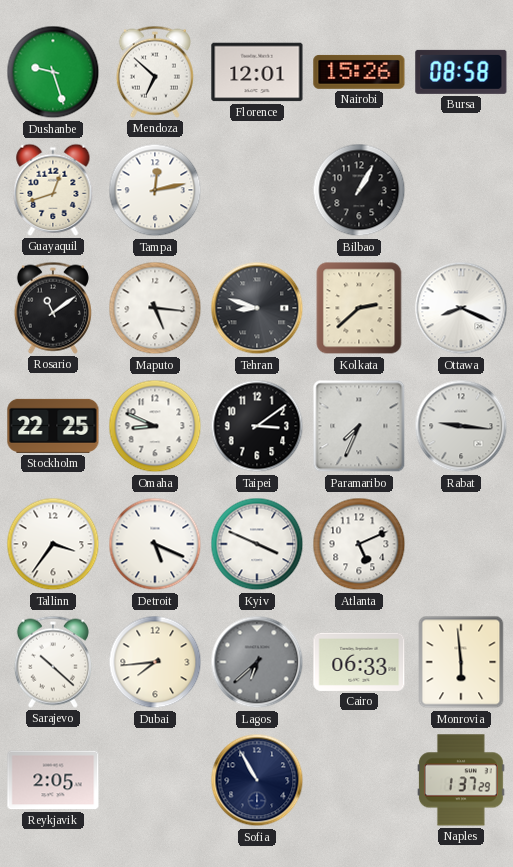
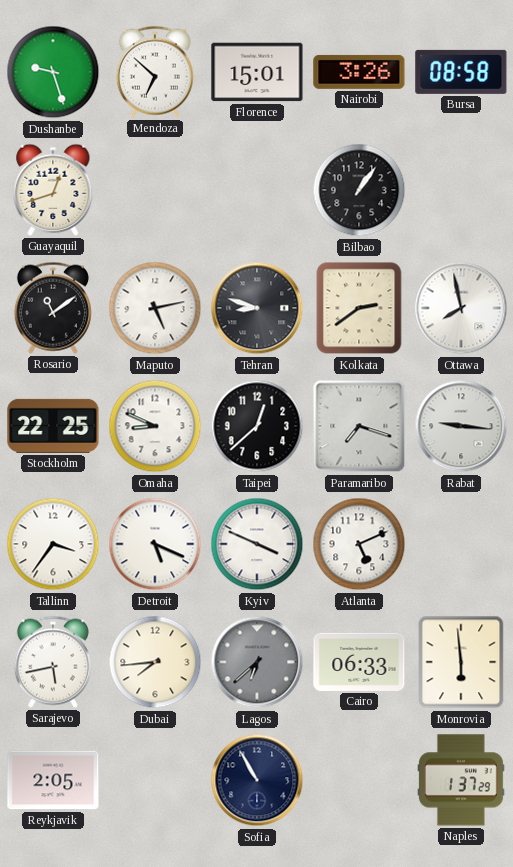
Florence: 12:01 -> 15:01
Nairobi: 15:26 -> 3:26
Tampa: 12:13 -> none
Bilbao: 1:05 -> 1:06
Maputo: 5:16 -> 5:13
Kolkata: 2:38 -> 2:39
Ottawa: 8:19 -> 7:58
Taipei: 3:09 -> 12:38
Paramaribo: 7:34 -> 7:18
Sarajevo: 10:22 -> 5:43
